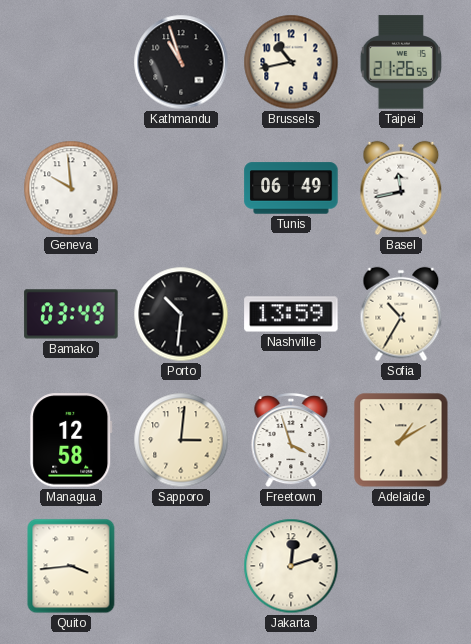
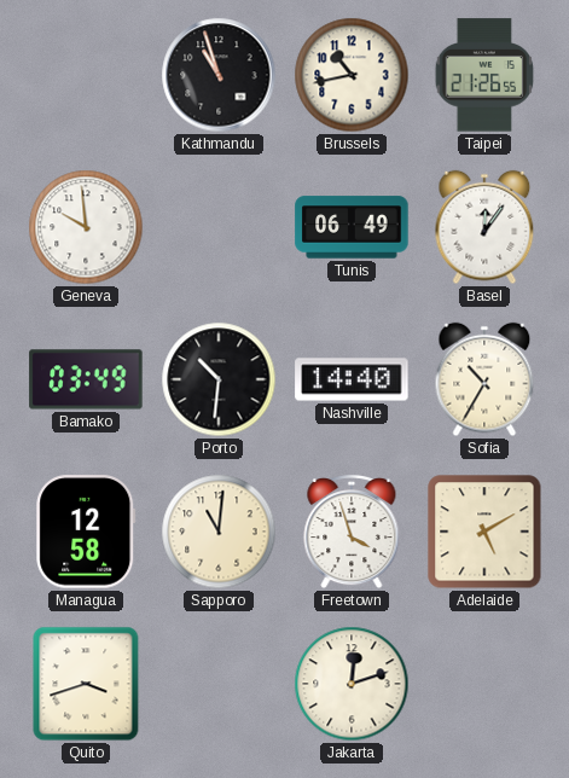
Basel: 11:43 -> 12:06
Nashville: 13:59 -> 14:40
Sapporo: 3:01 -> 11:01
Adelaide: 1:10 -> 5:10
Quito: 3:44 -> 3:42
